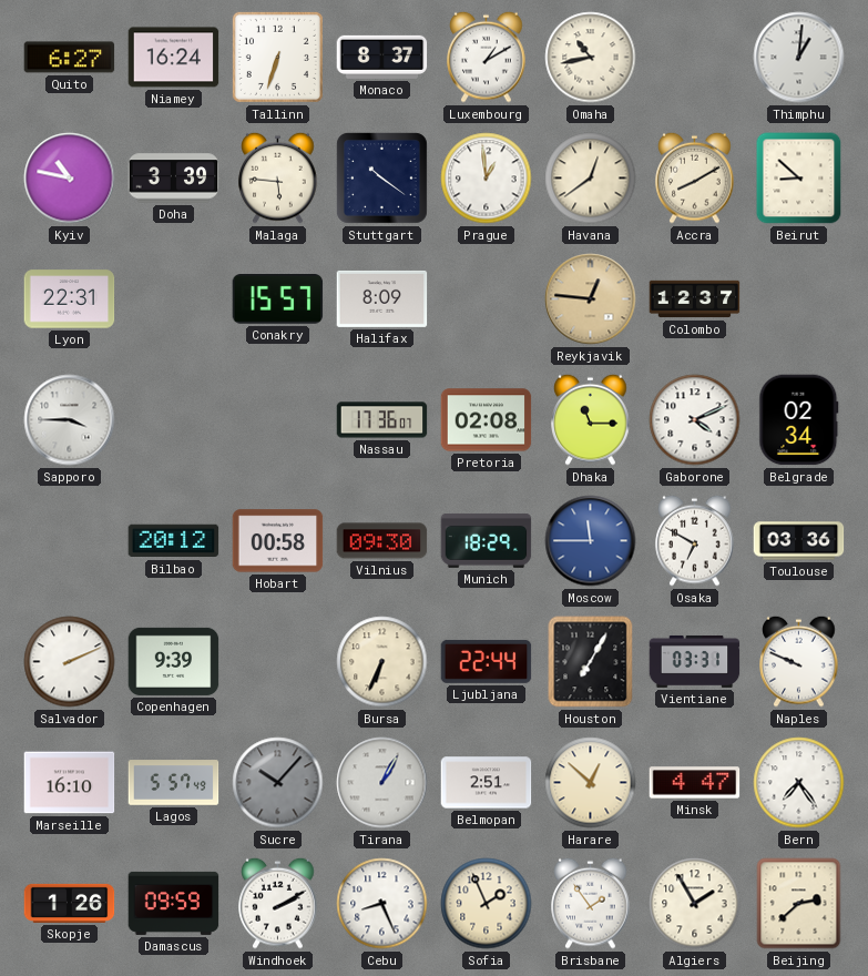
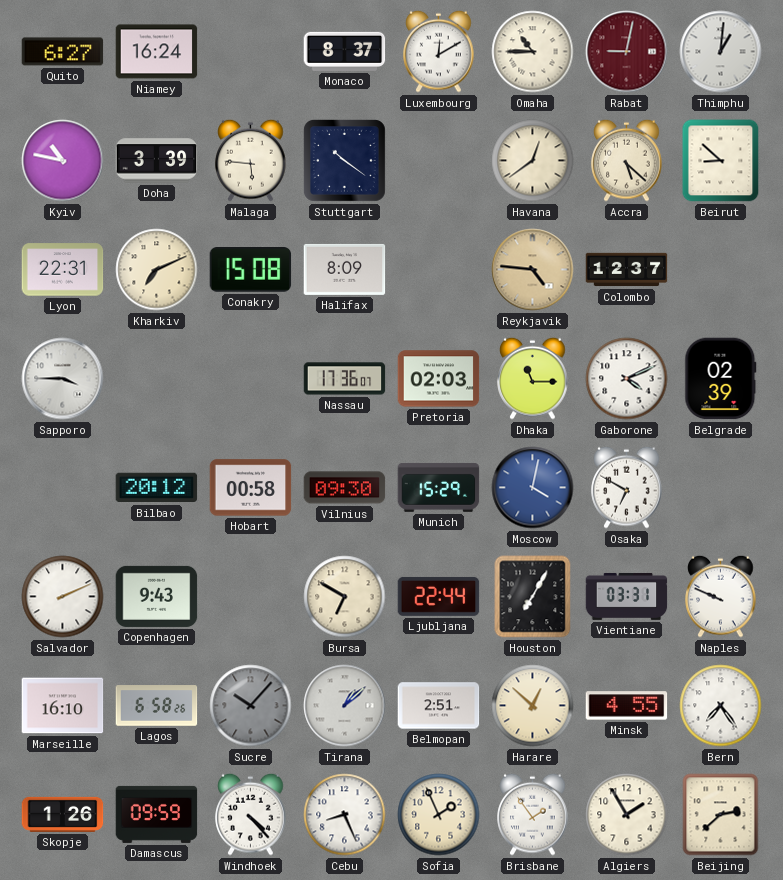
Tallinn: 6:33 -> none
Luxembourg: 1:10 -> 12:10
Omaha: 10:43 -> 10:45
Rabat: none -> 9:02
Prague: 12:59 -> none
Accra: 8:10 -> 5:22
Kharkiv: none -> 7:11
Conakry: 15:57 -> 15:08
Reykjavik: 12:46 -> 4:46
Pretoria: 02:08 -> 02:03
Belgrade: 02:34 -> 02:39
Munich: 18:29 -> 15:29
Moscow: 11:45 -> 4:02
Toulouse: 03:36 -> none
Copenhagen: 9:39 -> 9:43
Bursa: 6:34 -> 6:50
Lagos: 5:57 -> 6:58
Tirana: 1:05 -> 1:08
Minsk: 4:47 -> 4:55
Windhoek: 2:10 -> 4:23
